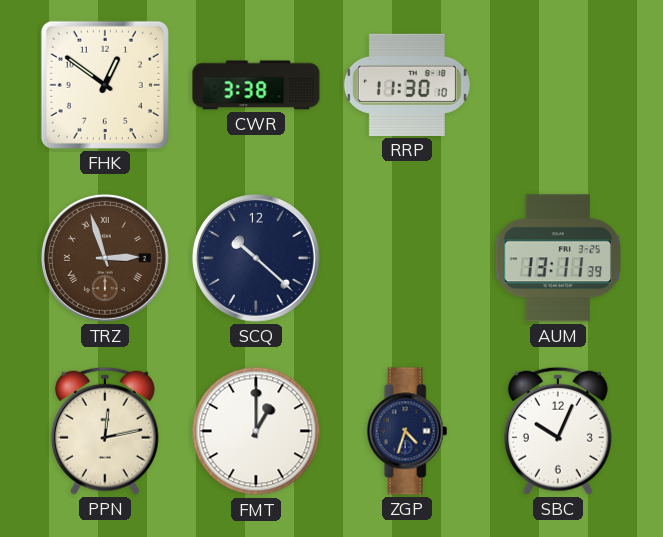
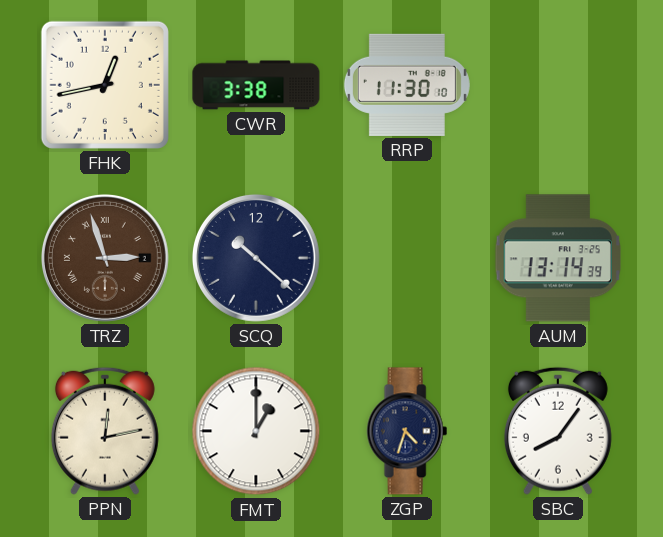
FHK: 12:51 -> 12:43
AUM: 13:11 -> 13:14
SBC: 10:04 -> 8:06
